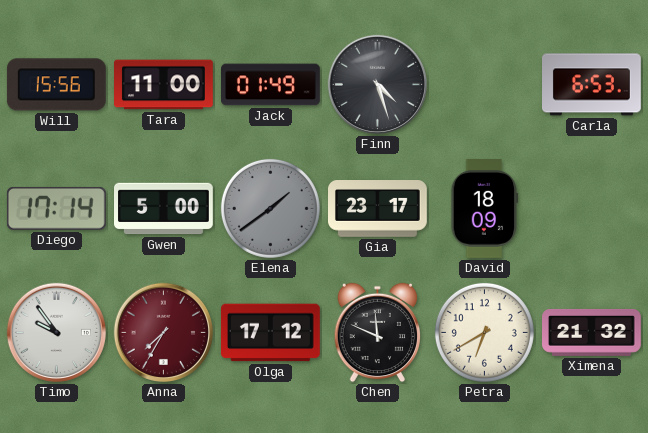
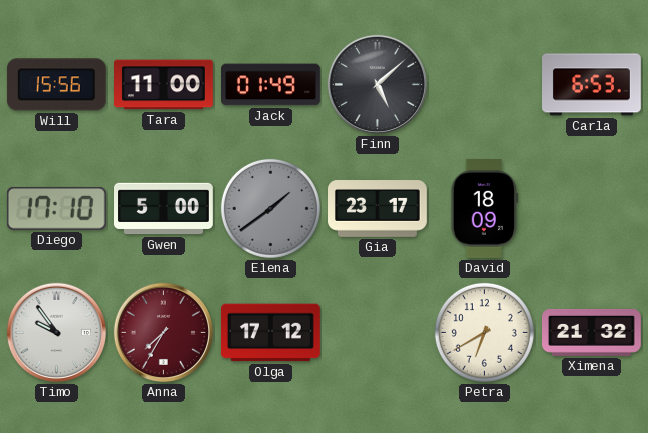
Finn: 4:27 -> 5:08
Diego: 17:14 -> 17:10
Chen: 11:49 -> none
